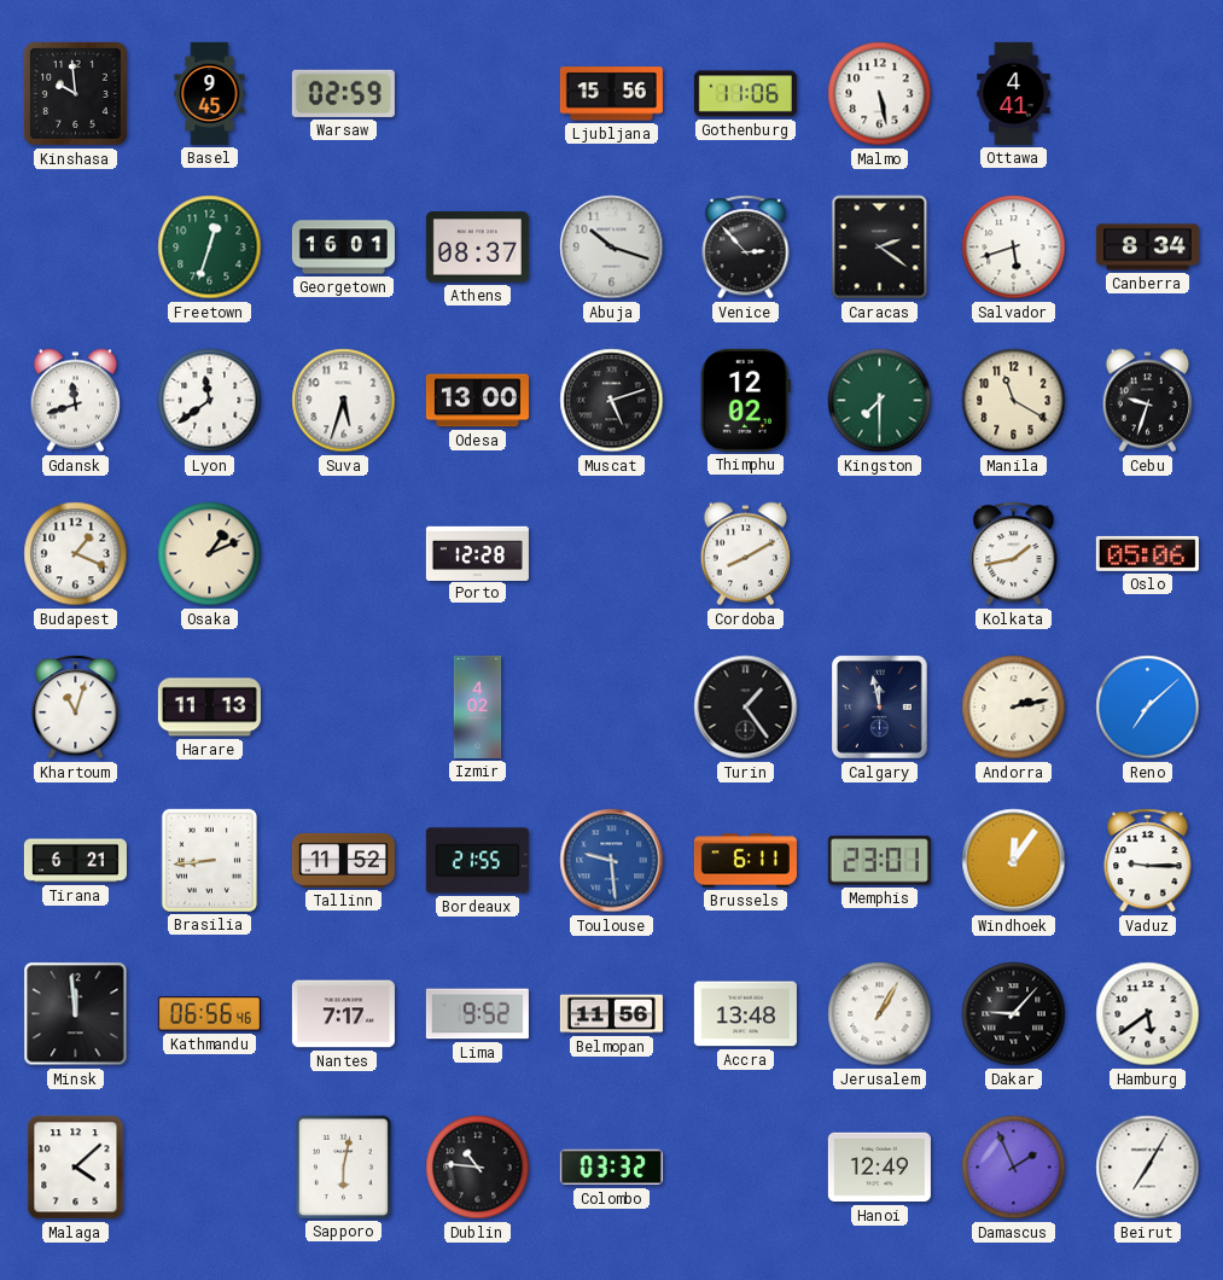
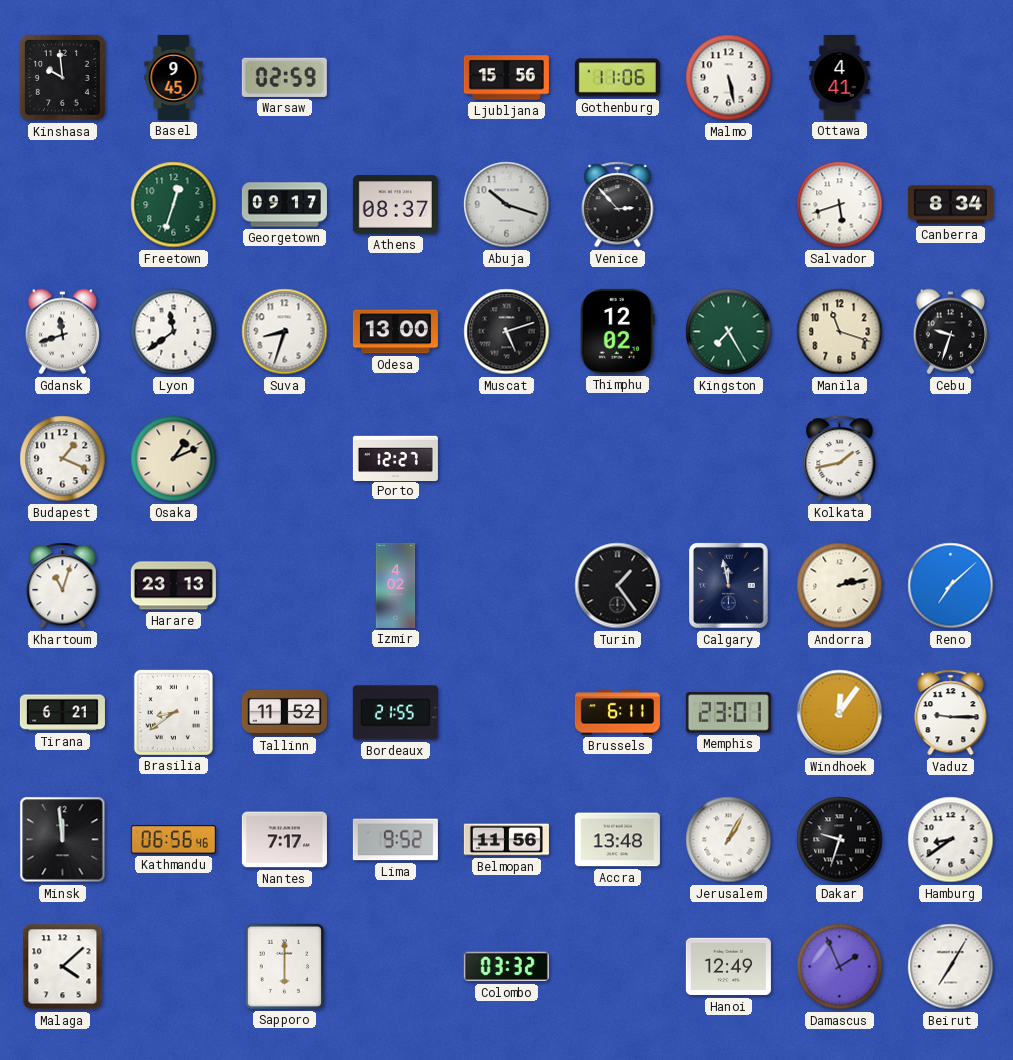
Georgetown: 16:01 -> 09:17
Caracas: 2:21 -> none
Suva: 5:33 -> 8:33
Kingston: 7:30 -> 7:25
Manila: 11:20 -> 11:18
Porto: 12:28 -> 12:27
Cordoba: 8:10 -> none
Oslo: 05:06 -> none
Harare: 11:13 -> 23:13
Brasilia: 8:44 -> 8:39
Toulouse: 9:29 -> none
Dakar: 9:07 -> 9:33
Hamburg: 5:39 -> 8:39
Sapporo: 6:02 -> 6:00
Dublin: 10:46 -> none
